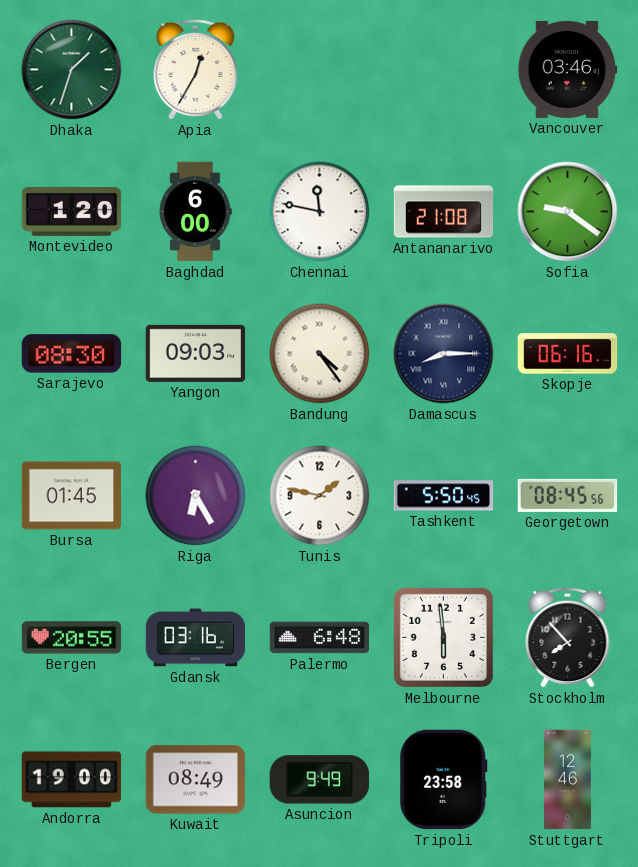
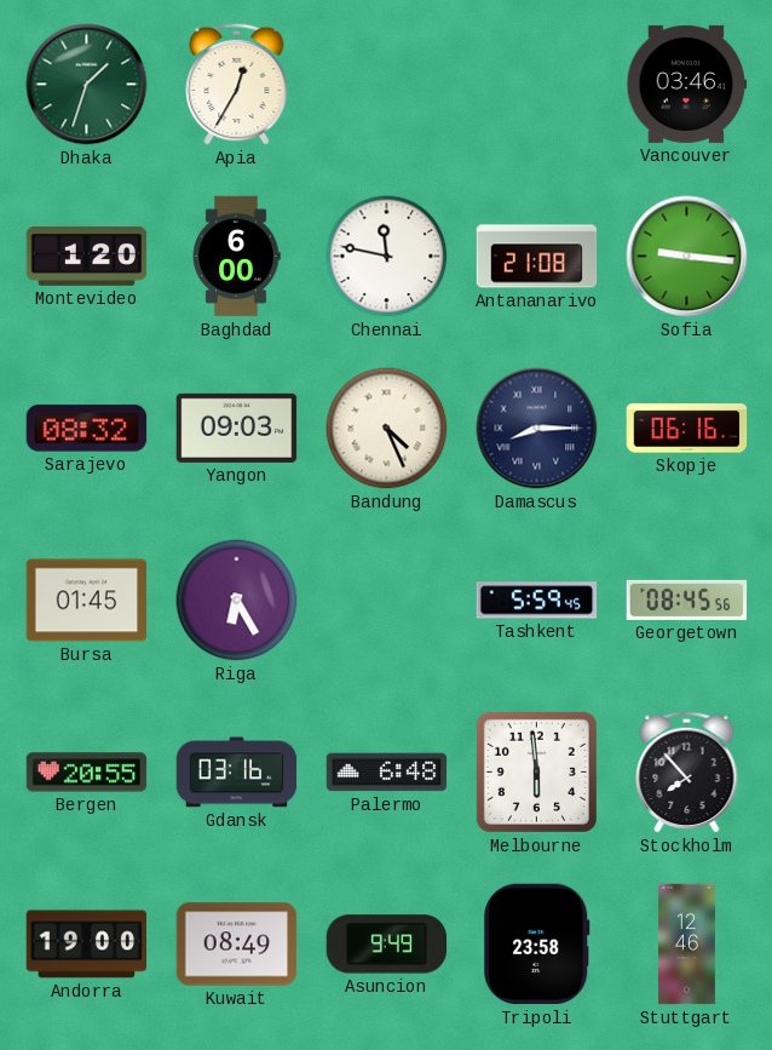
Sofia: 9:21 -> 9:16
Sarajevo: 08:30 -> 08:32
Bandung: 4:24 -> 4:26
Tunis: 1:47 -> none
Tashkent: 5:50 -> 5:59
